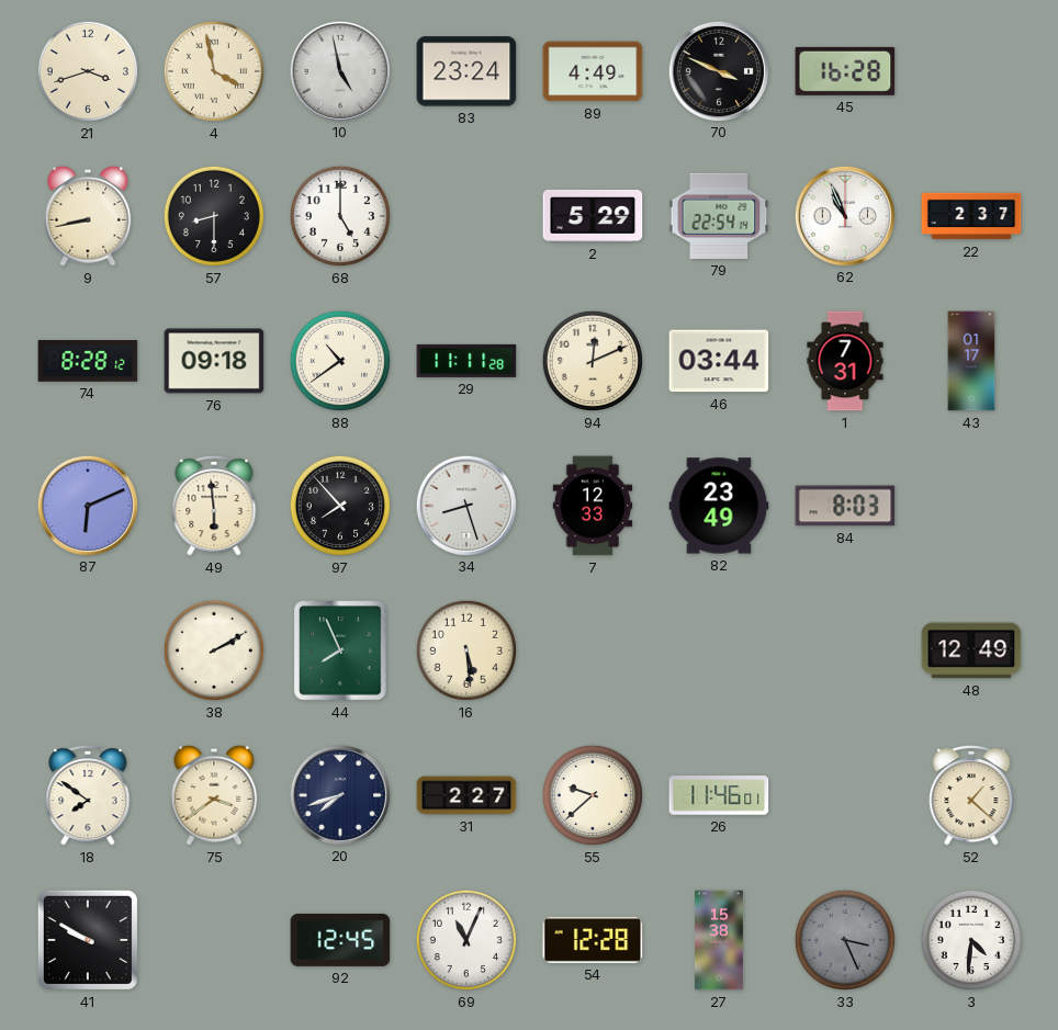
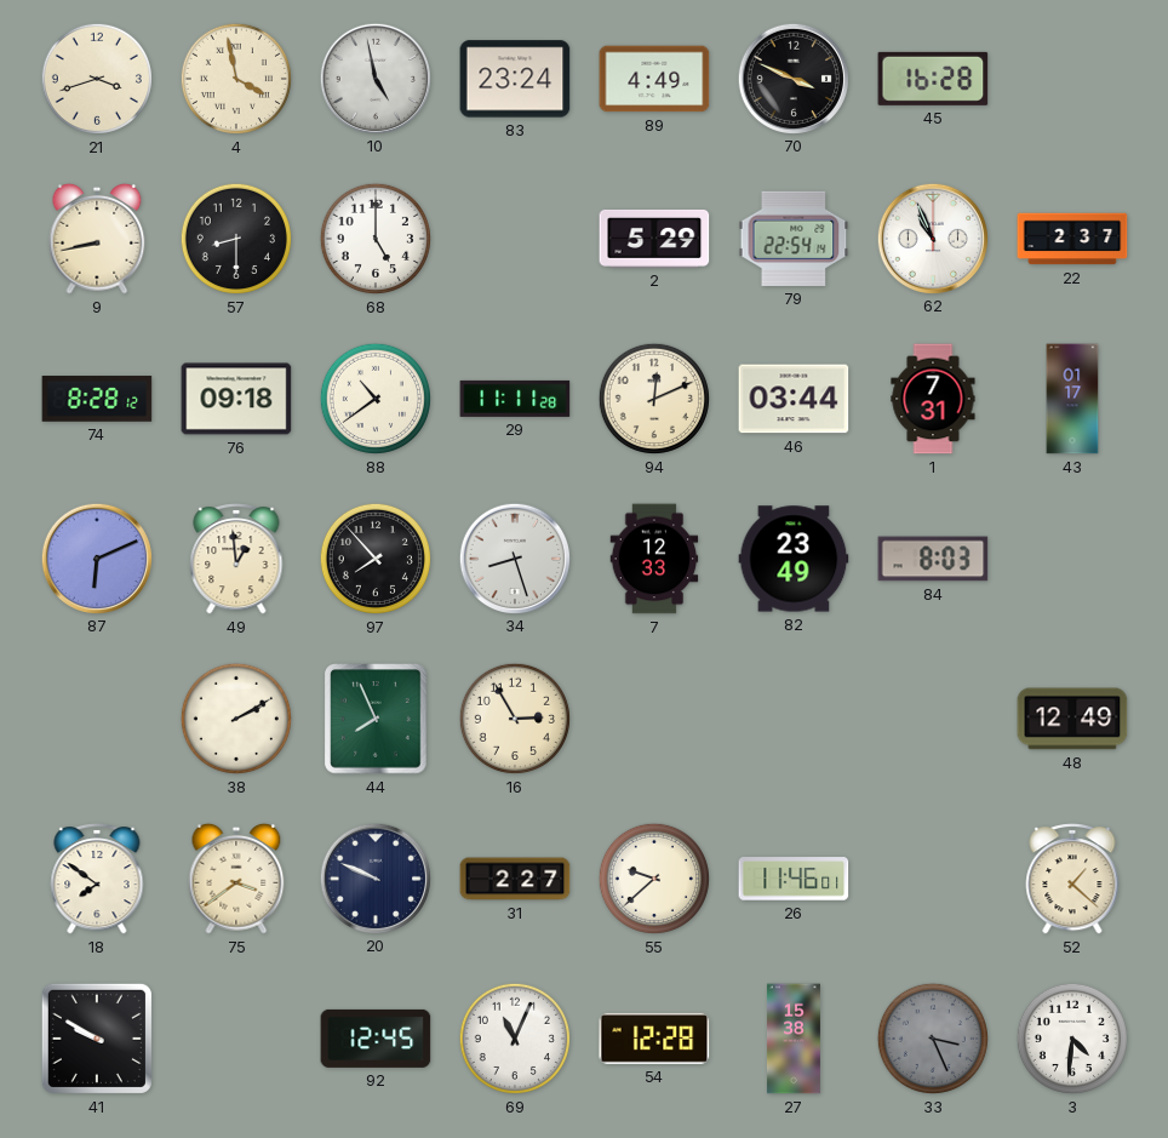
49: 5:59 -> 12:59
16: 5:29 -> 2:55
20: 7:42 -> 9:49
